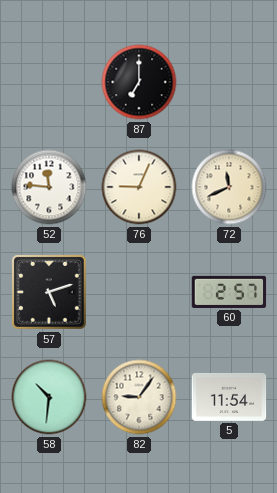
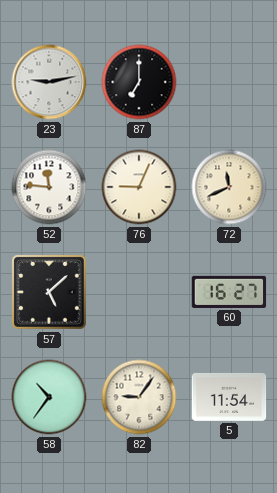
23: none -> 9:13
57: 5:12 -> 5:08
60: 2:57 -> 16:27
58: 10:31 -> 10:36
